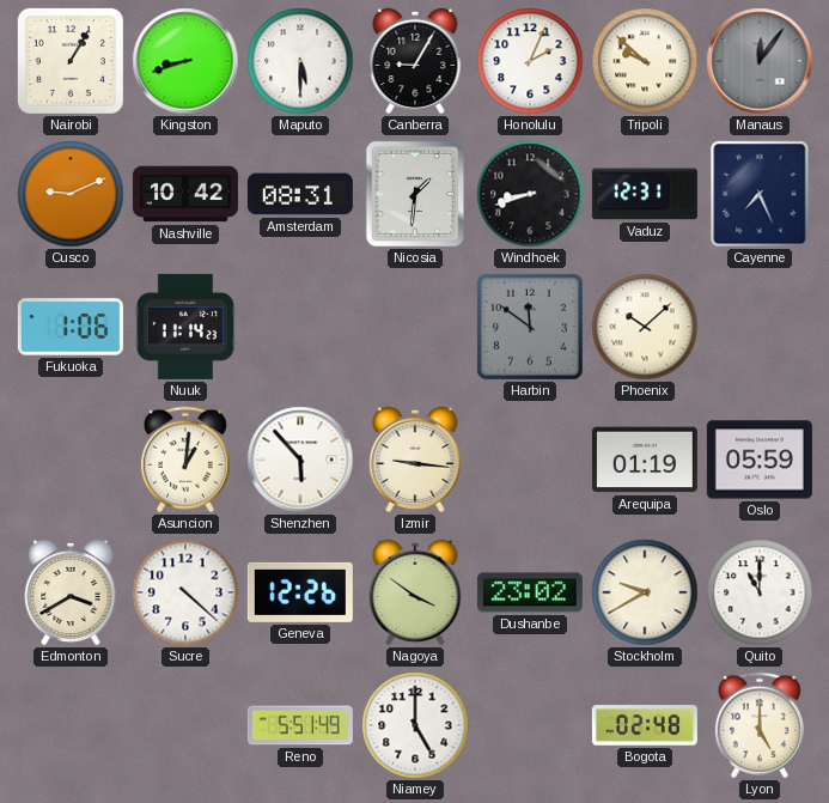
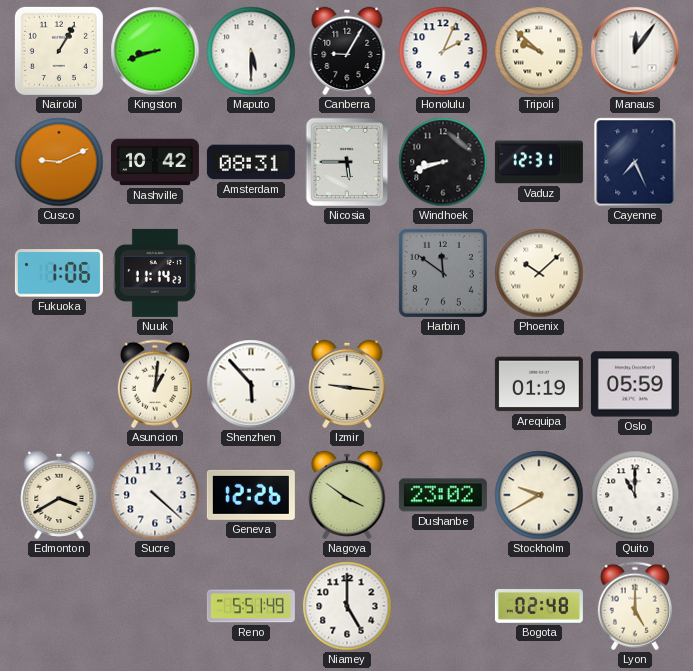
Manaus dial: grey -> white
Nicosia: 1:31 -> 5:45
